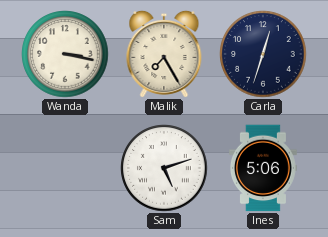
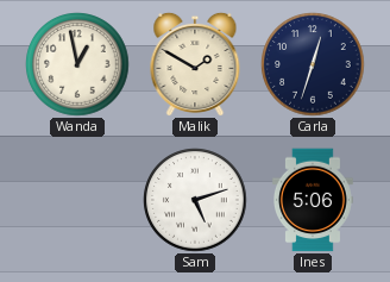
Wanda: 3:17 -> 12:58
Malik: 7:25 -> 1:50
